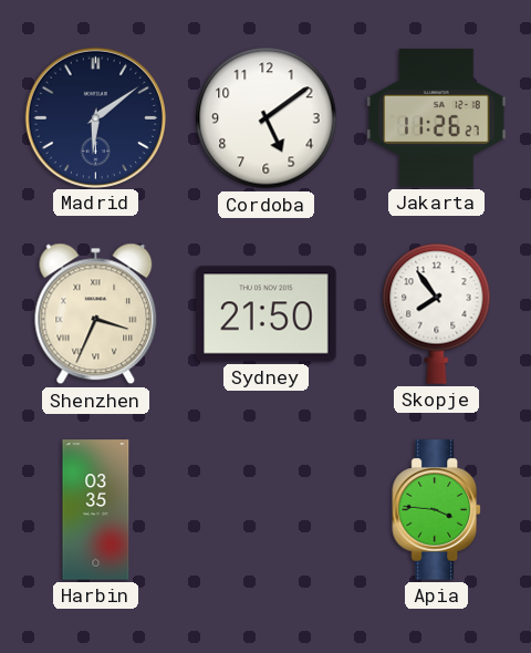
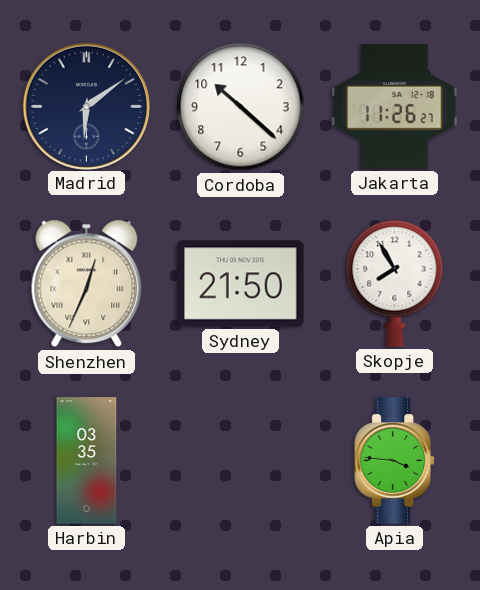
Cordoba: 5:09 -> 10:22
Shenzhen: 3:34 -> 12:34
Skopje: 7:54 -> 7:55
